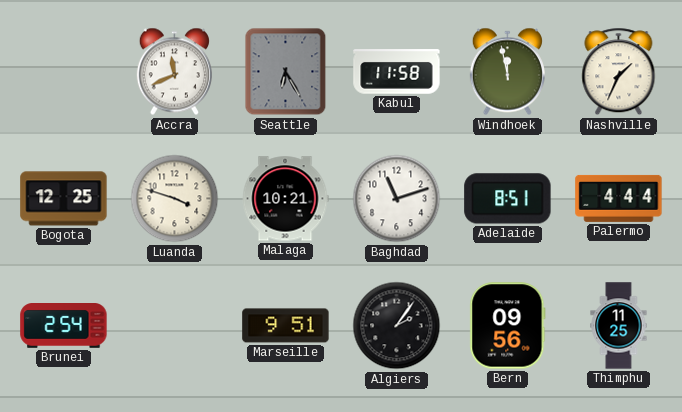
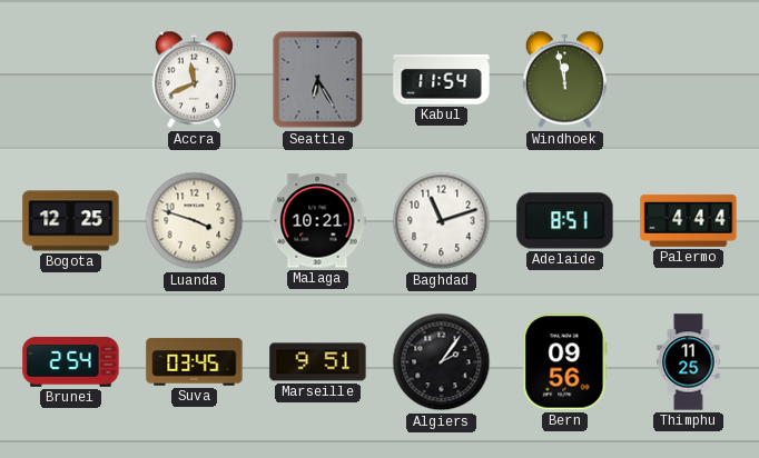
Kabul: 11:58 -> 11:54
Nashville: 1:34 -> none
Suva: none -> 03:45
